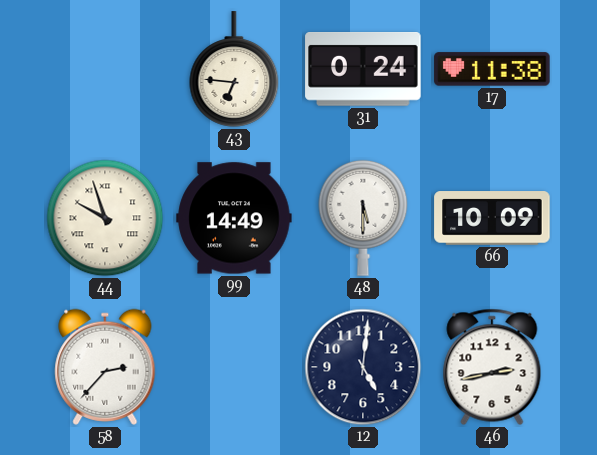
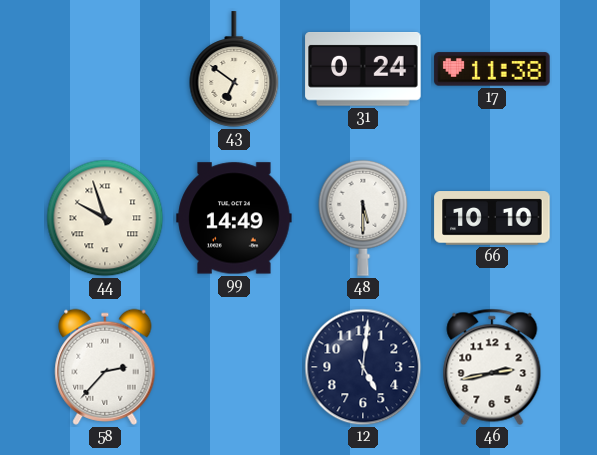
43: 6:46 -> 6:51
66: 10:09 -> 10:10
